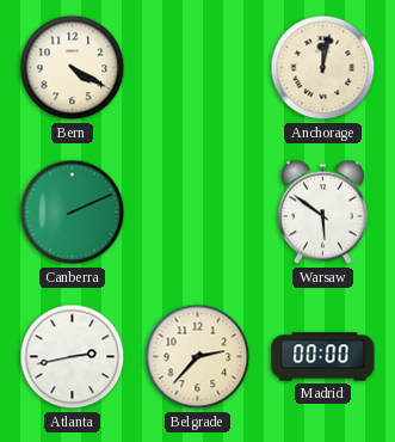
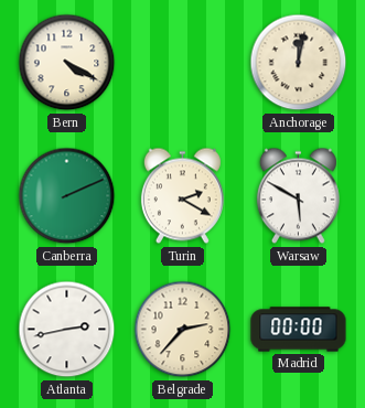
Turin: none -> 2:20
Warsaw: 5:51 -> 5:50
